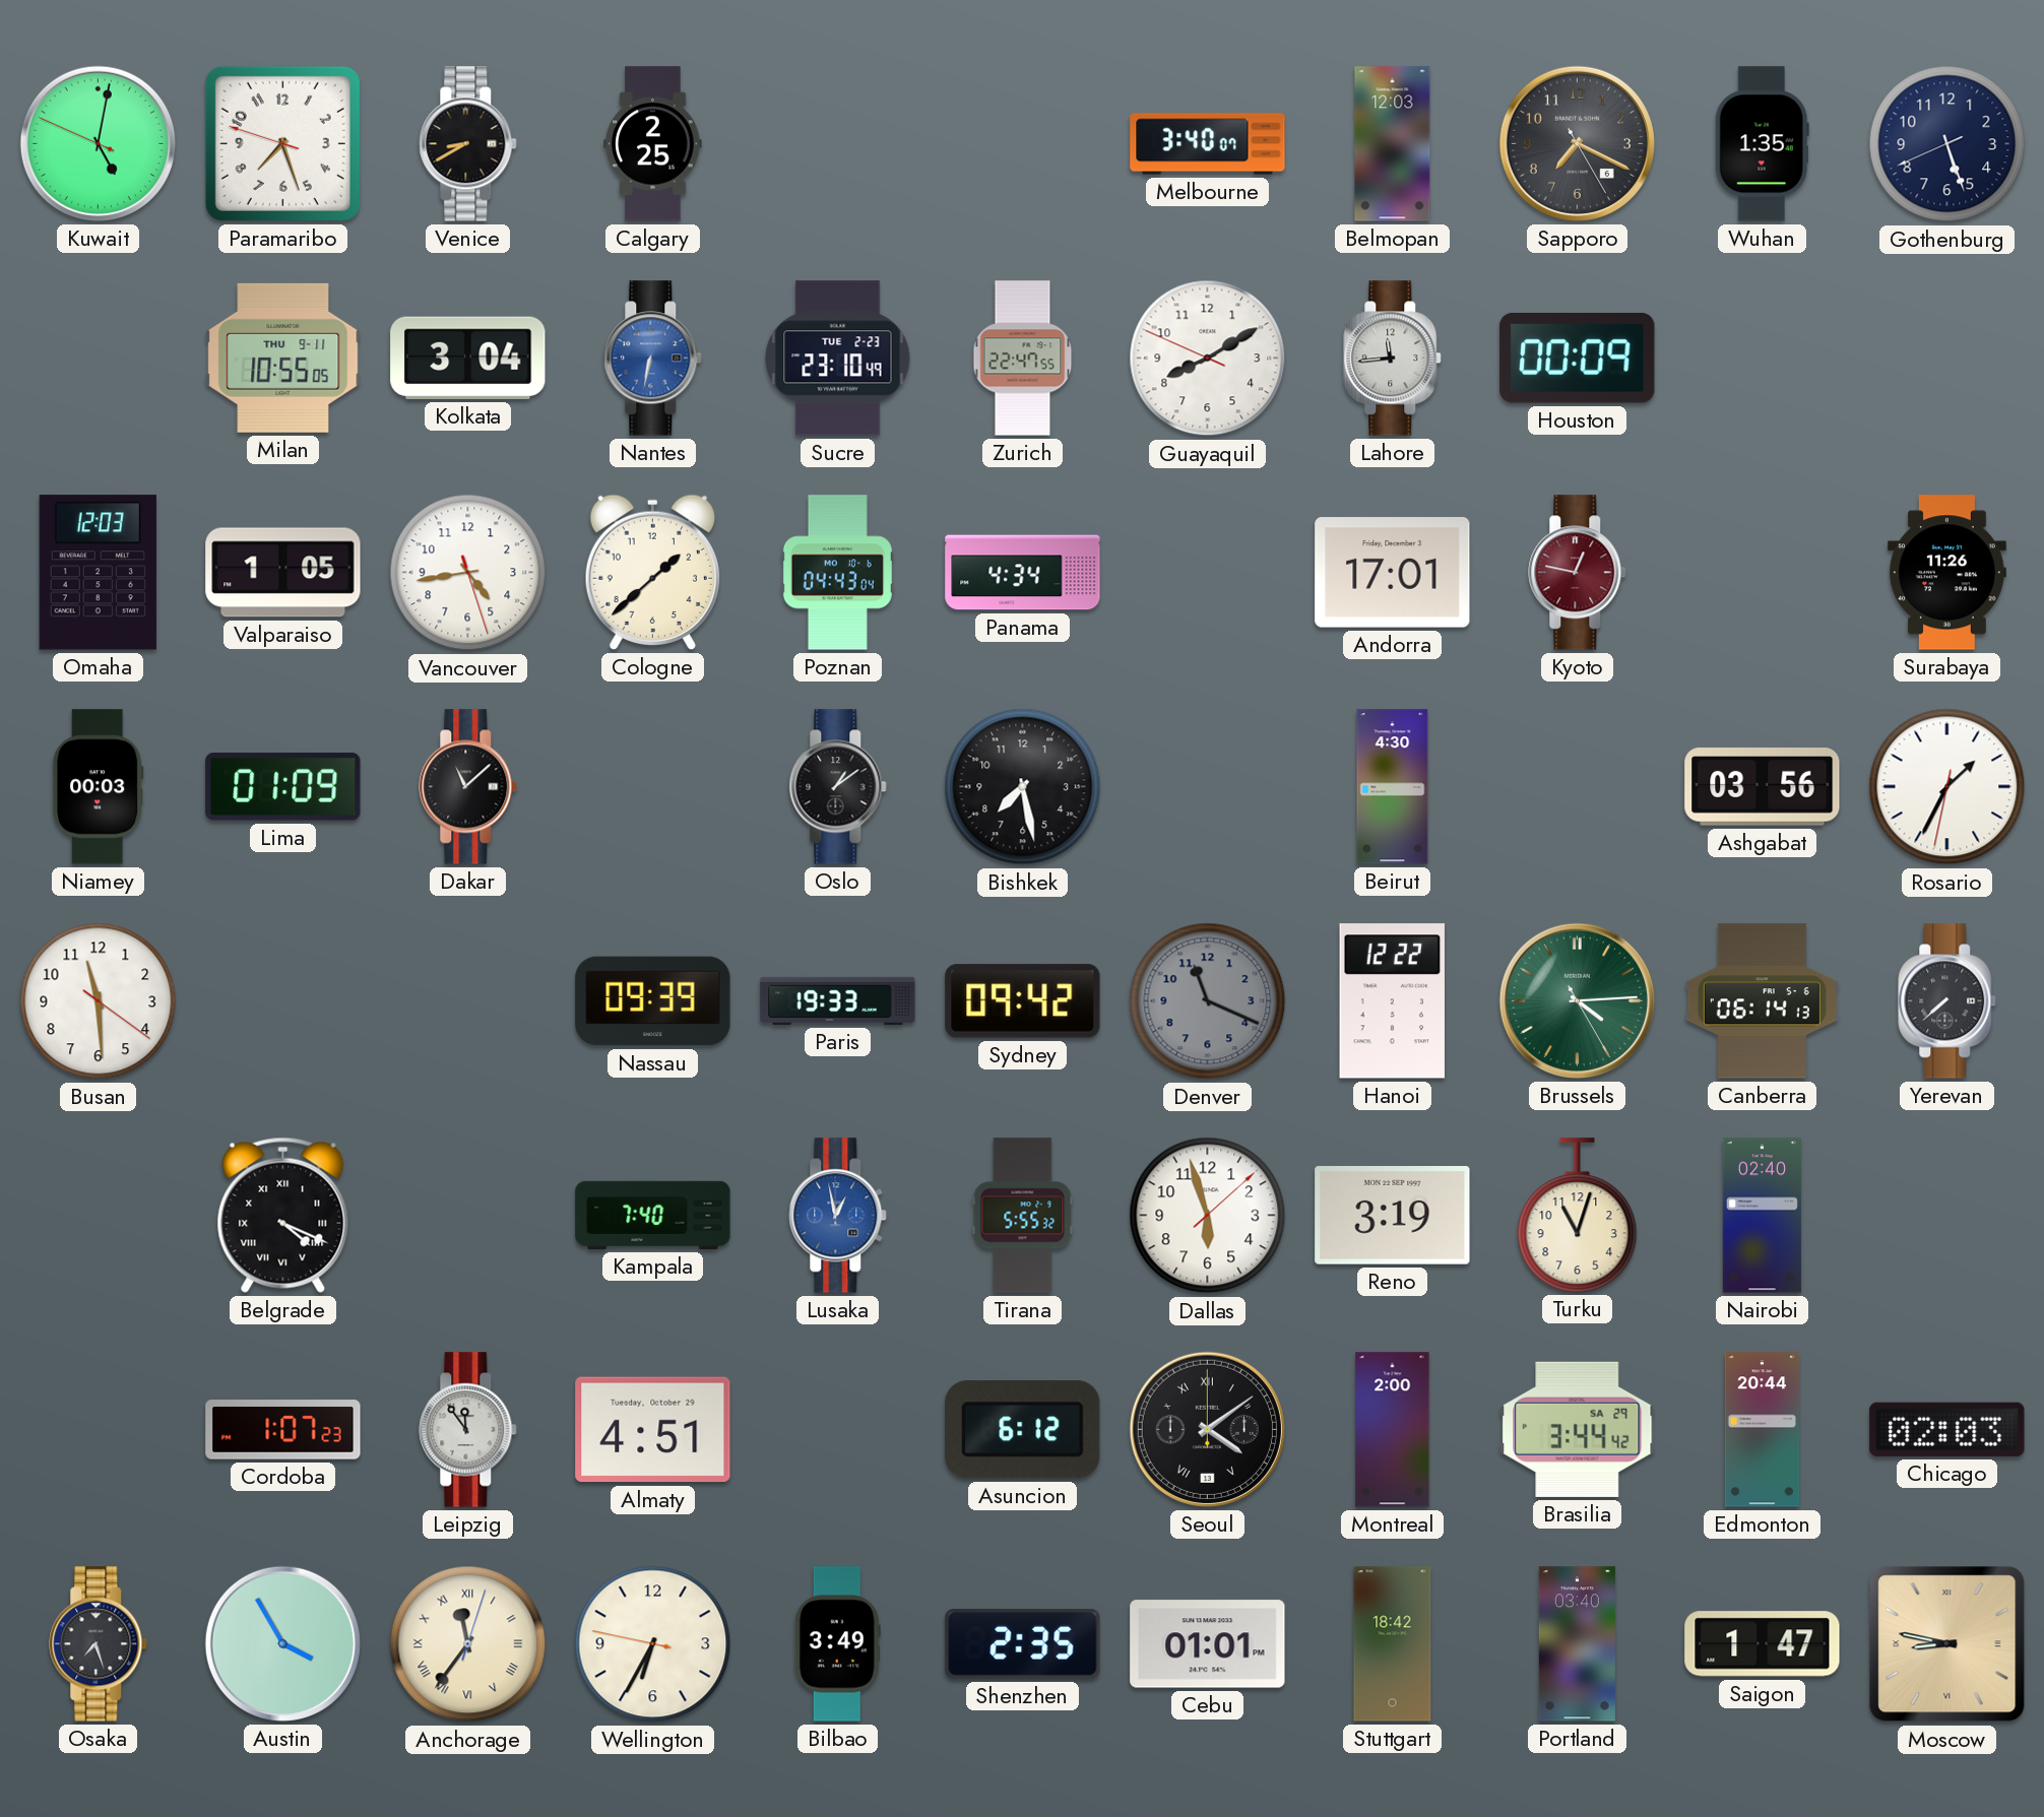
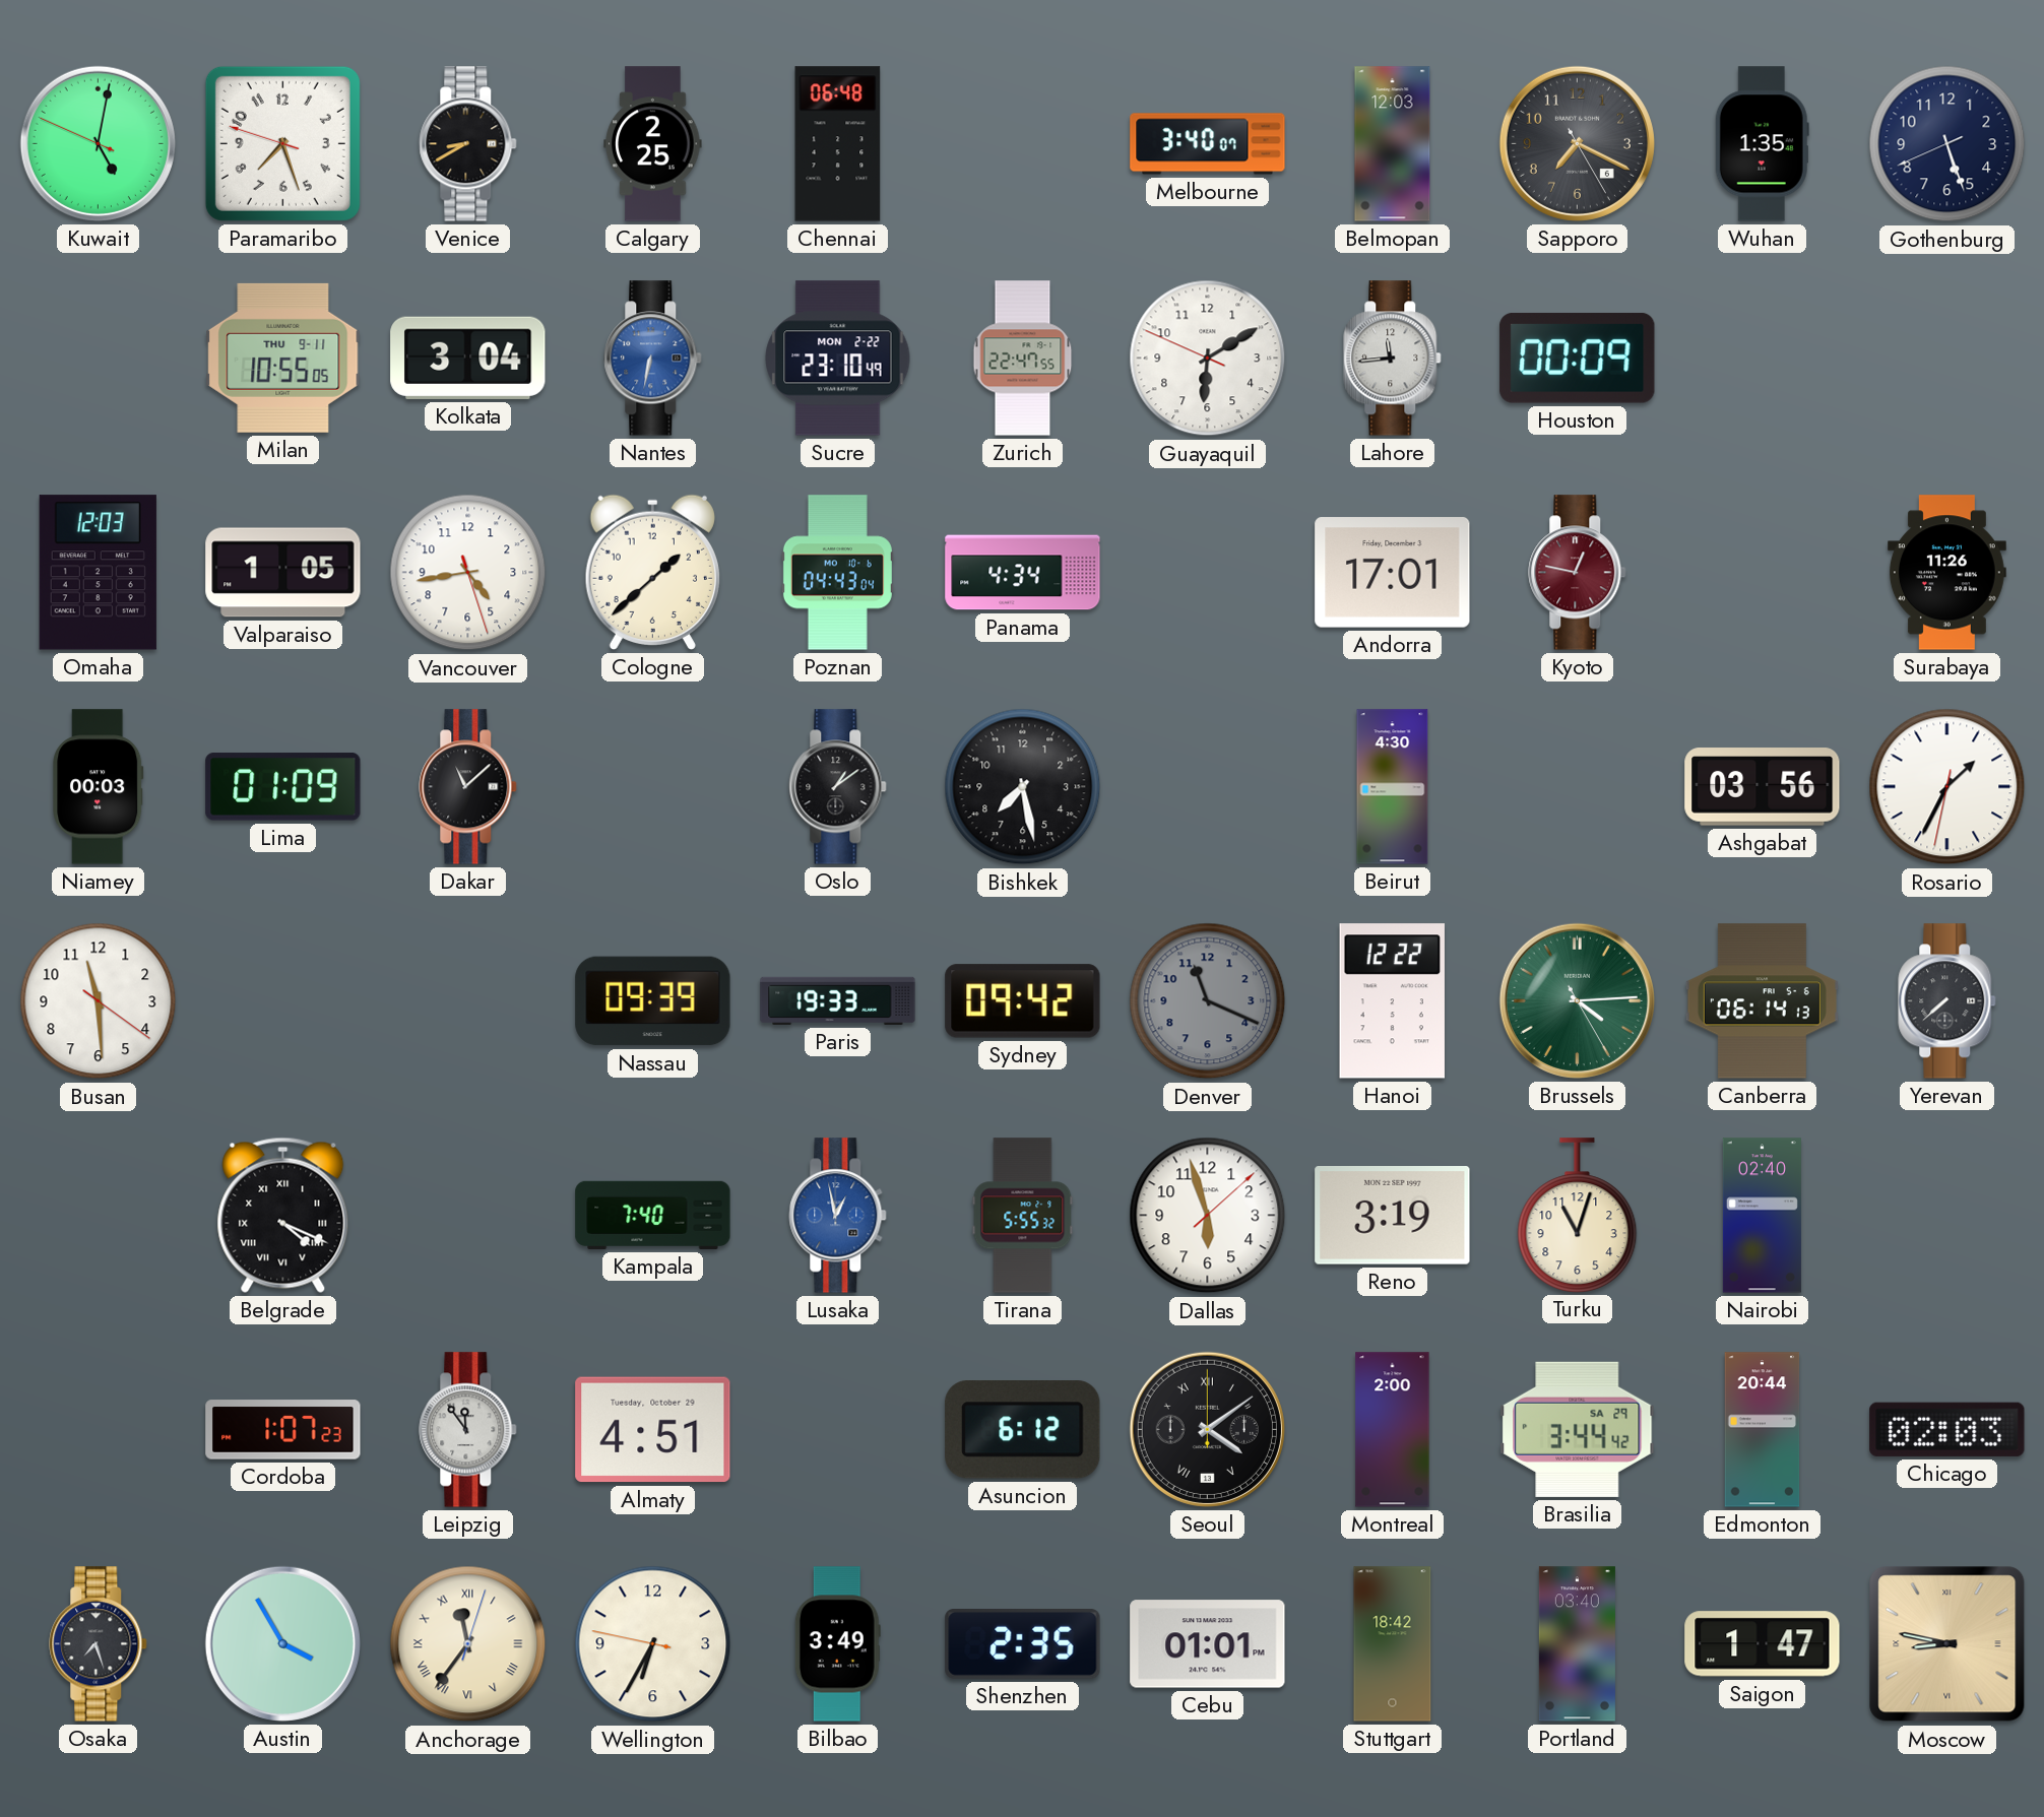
Chennai: none -> 06:48
Sucre date: TUE 2-23 -> MON 2-22
Guayaquil: 8:09 -> 6:09
